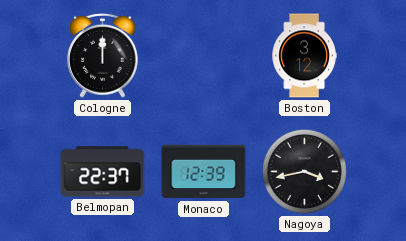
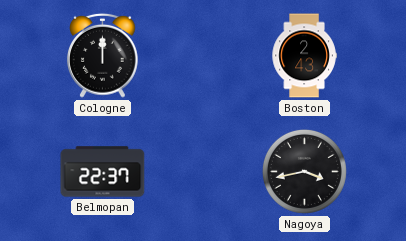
Boston: 3:12 -> 2:43
Monaco: 12:39 -> none
